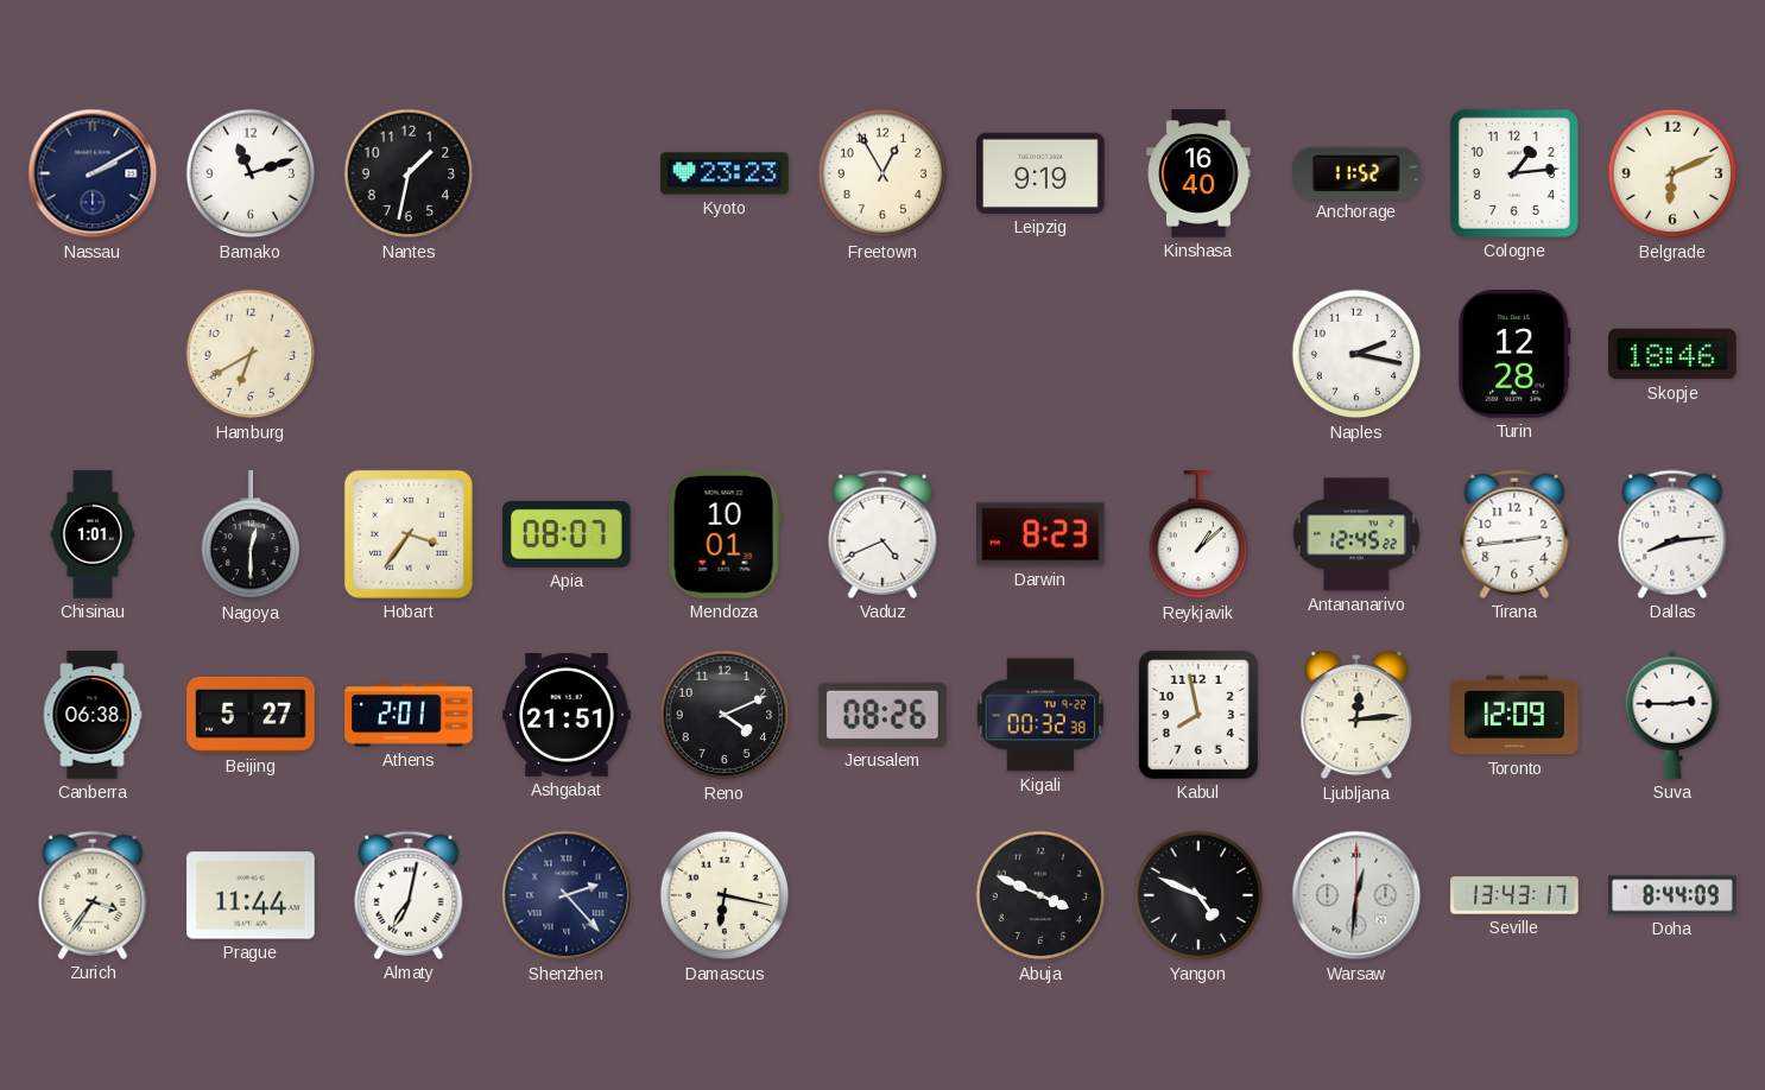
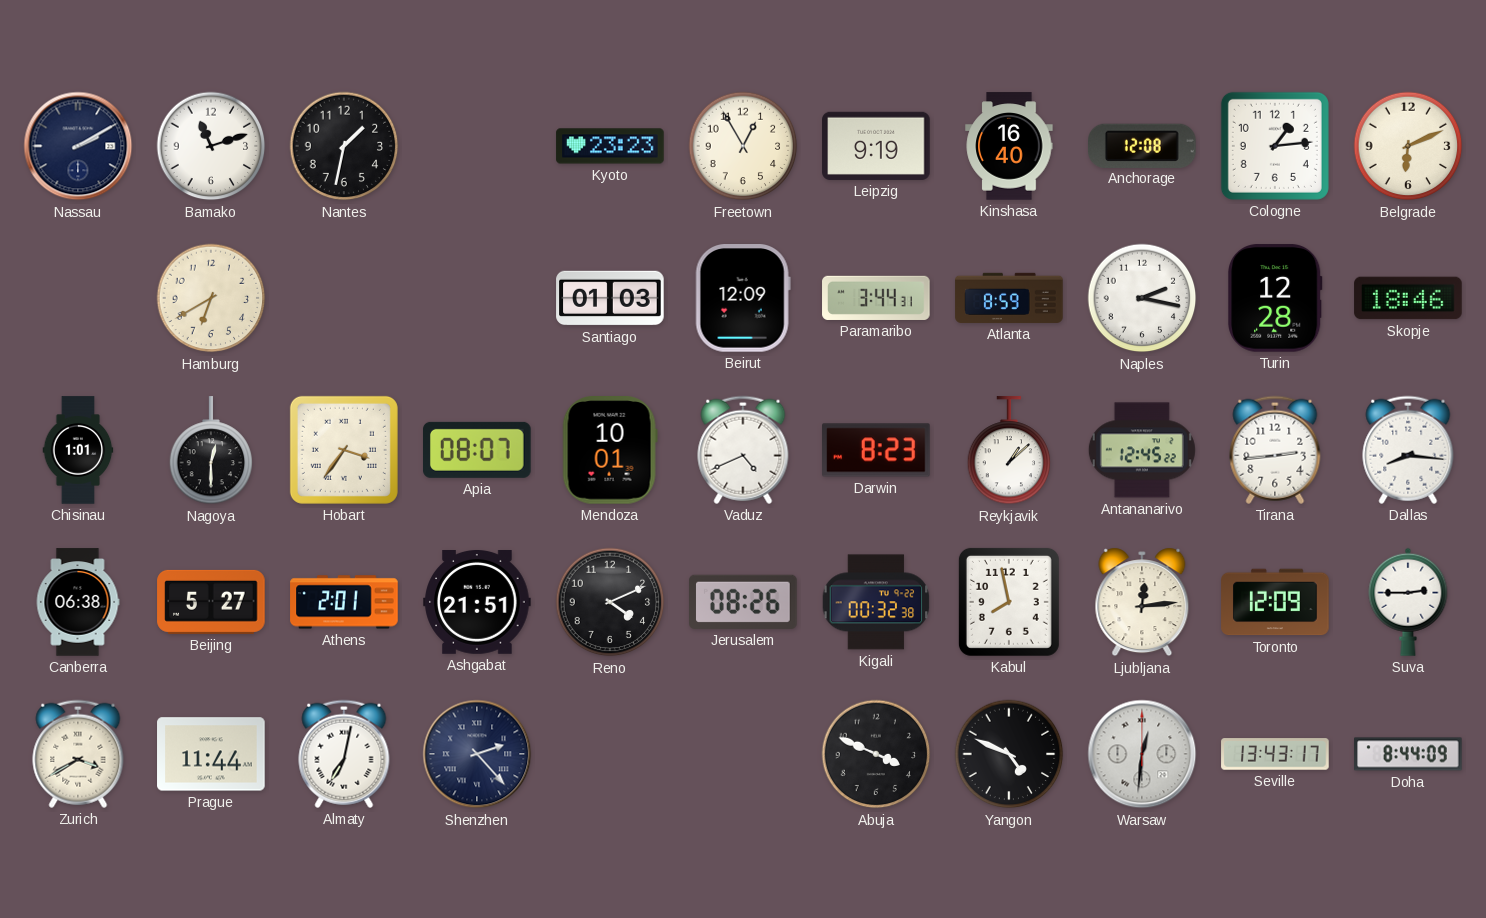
Anchorage: 11:52 -> 12:08
Santiago: none -> 01:03
Beirut: none -> 12:09
Paramaribo: none -> 3:44
Atlanta: none -> 8:59
Dallas: 8:14 -> 8:16
Zurich: 3:36 -> 3:40
Damascus: 6:17 -> none
